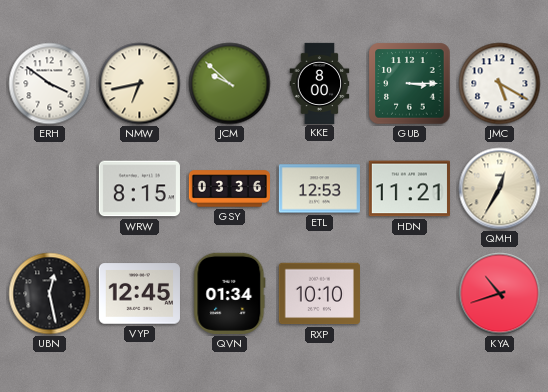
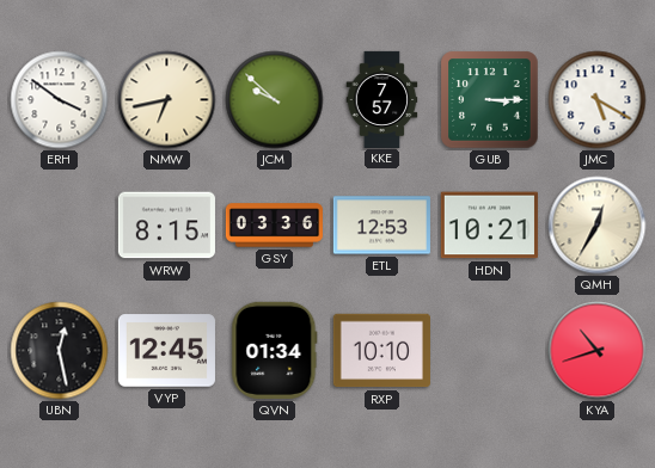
KKE: 8:00 -> 7:57
HDN: 11:21 -> 10:21
